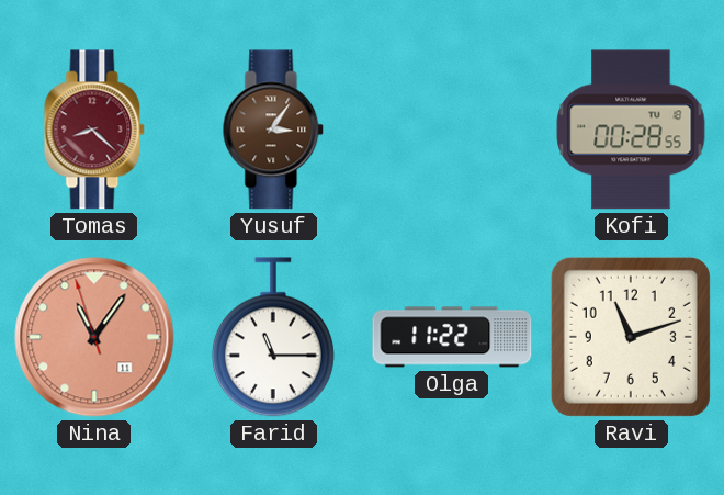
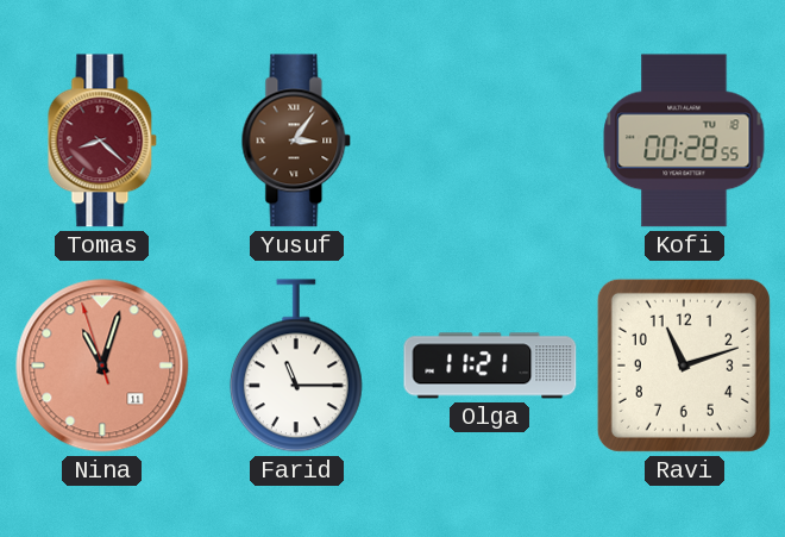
Nina: 11:05 -> 11:02
Olga: 11:22 -> 11:21
